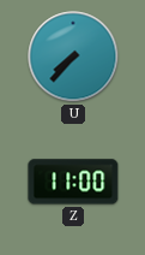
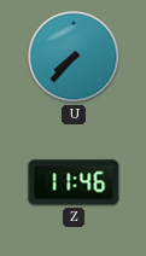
Z: 11:00 -> 11:46
